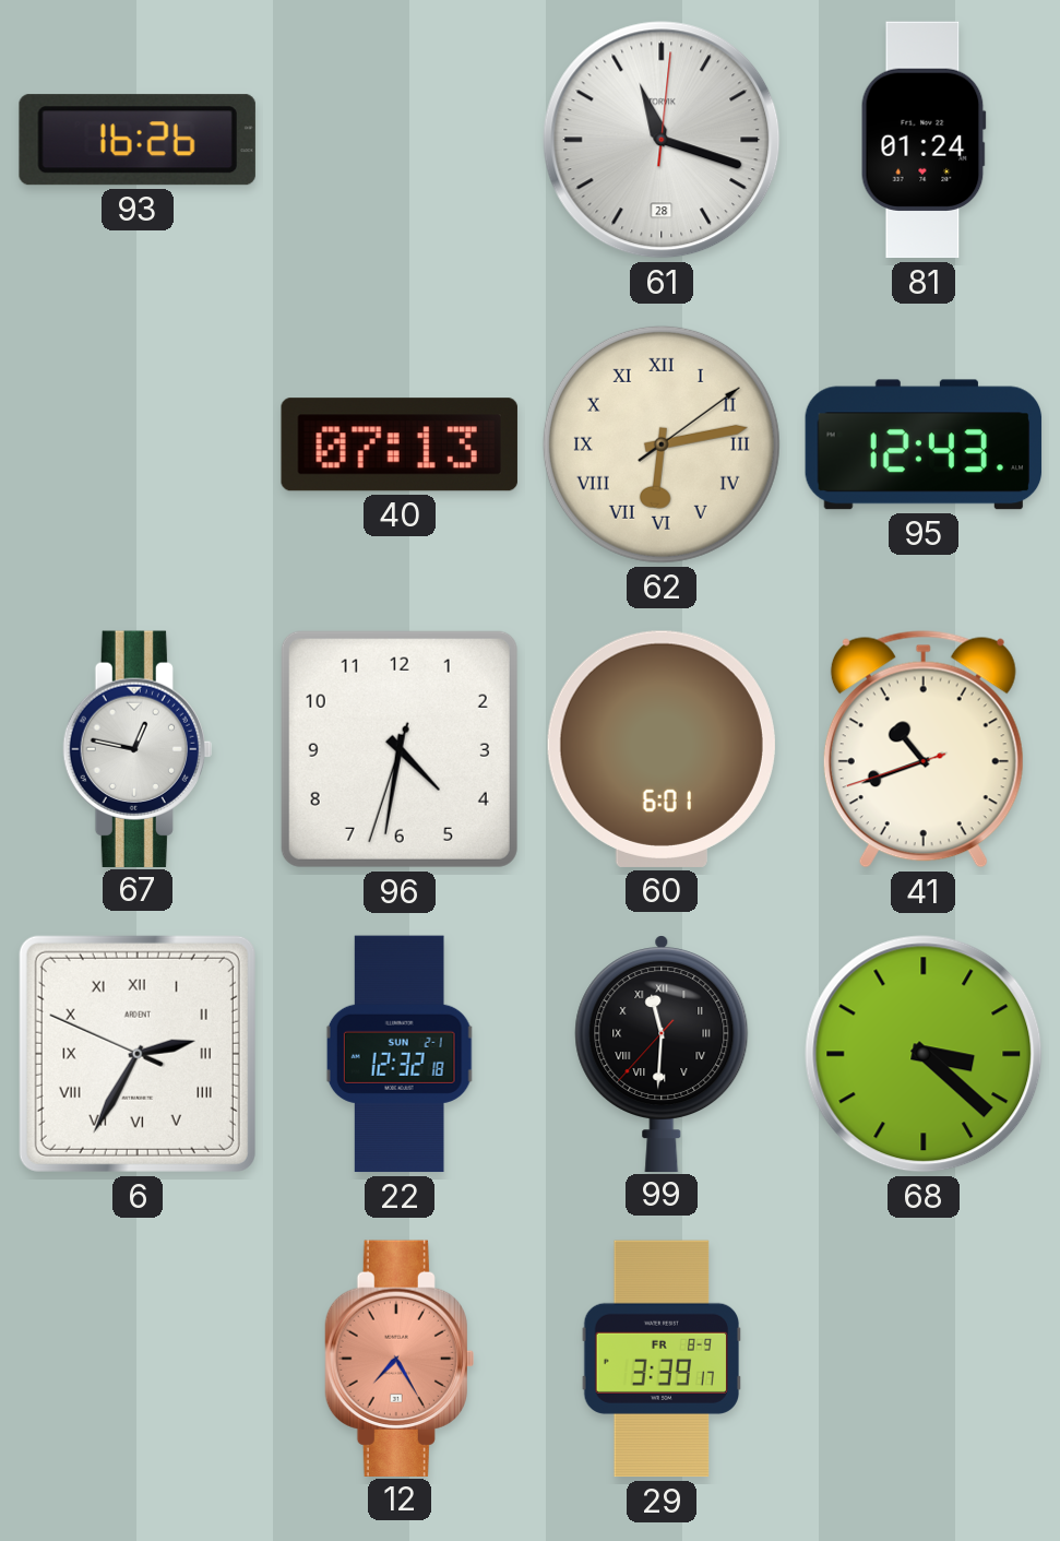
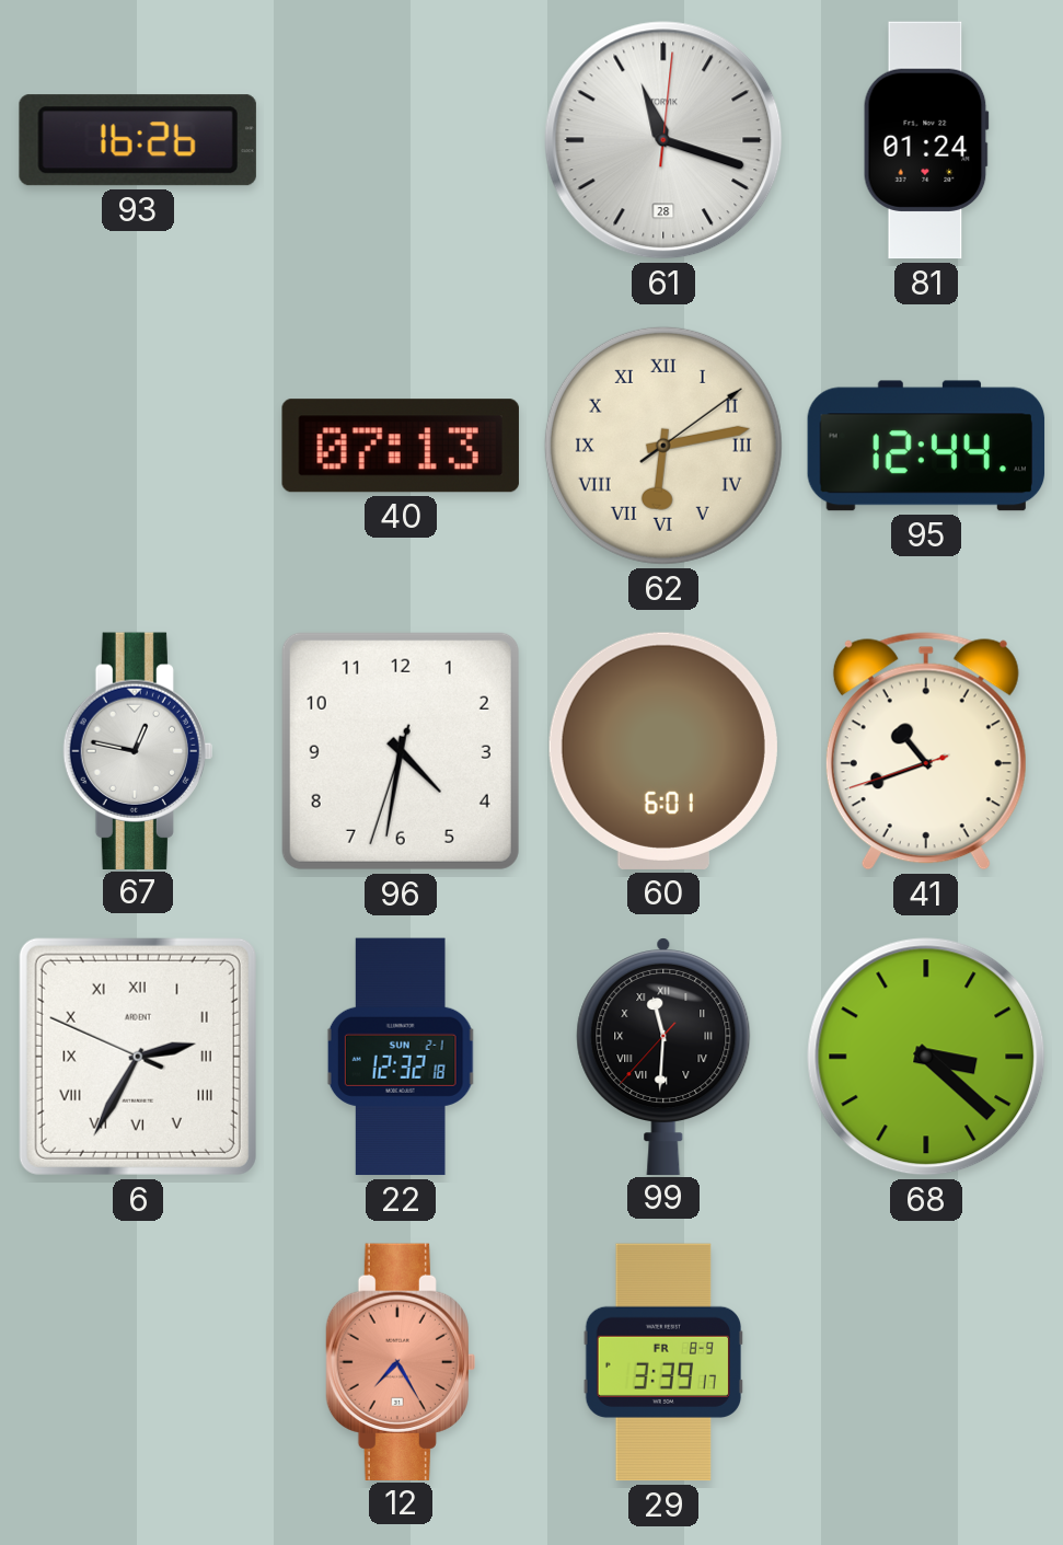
95: 12:43 -> 12:44
